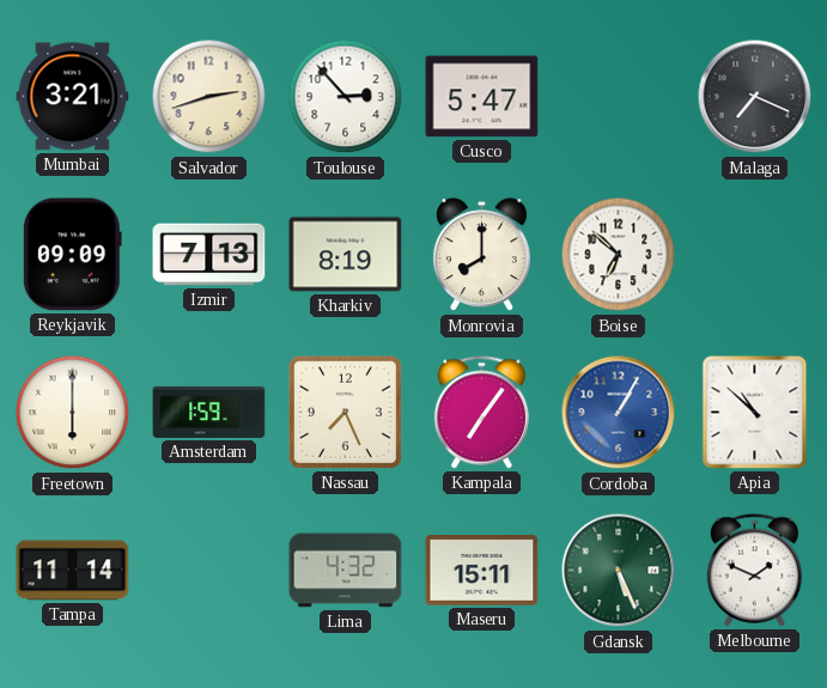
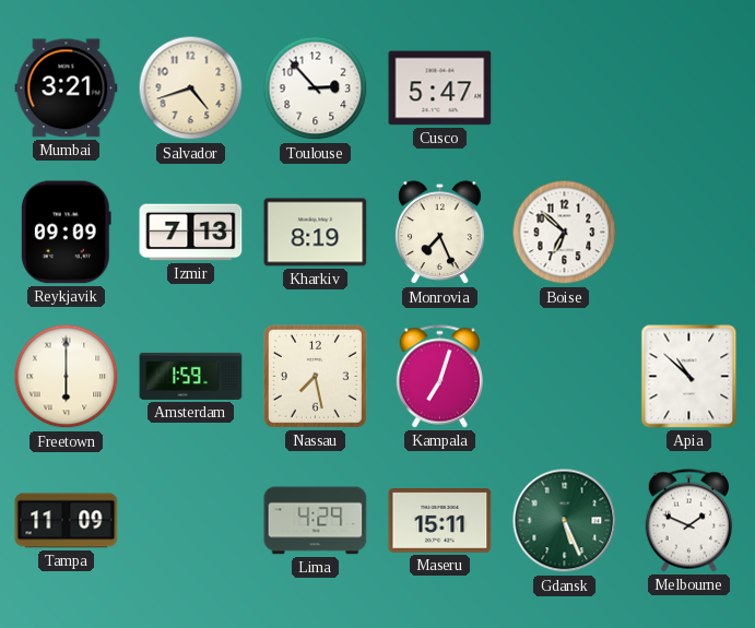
Salvador: 2:42 -> 4:42
Malaga: 7:19 -> none
Monrovia: 8:00 -> 7:26
Nassau: 7:26 -> 7:28
Kampala: 7:06 -> 7:03
Cordoba: 1:05 -> none
Tampa: 11:14 -> 11:09
Lima: 4:32 -> 4:29
